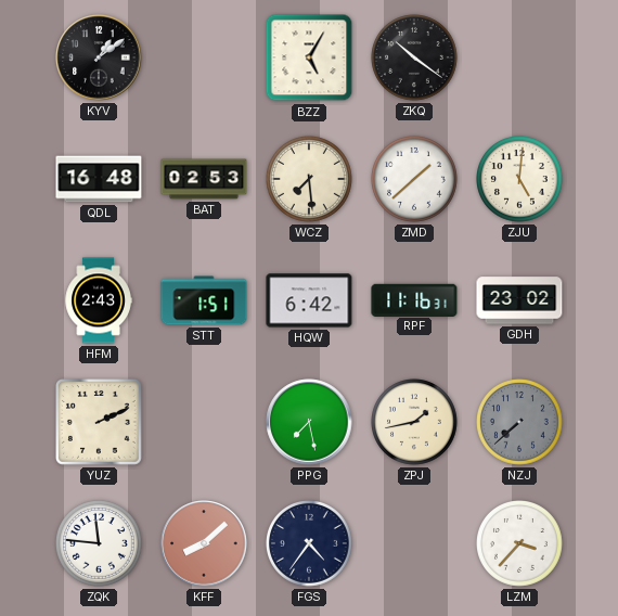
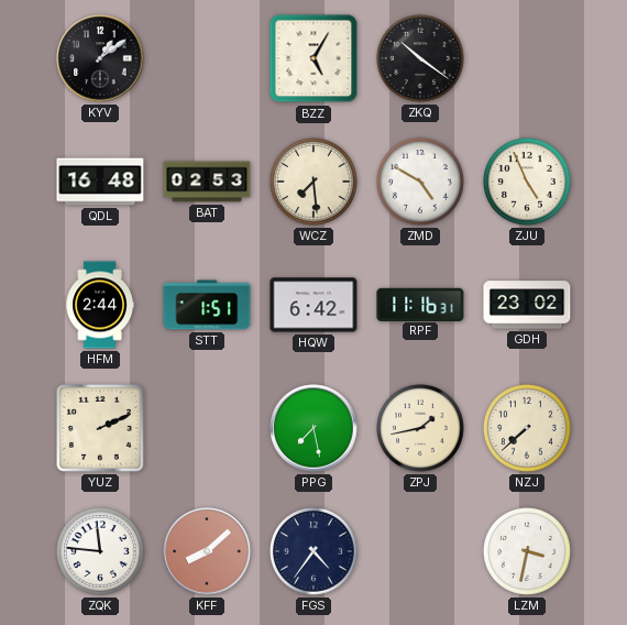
ZMD: 1:38 -> 4:50
ZJU: 5:01 -> 4:56
HFM: 2:43 -> 2:44
NZJ dial: grey -> cream
LZM: 3:37 -> 3:32
